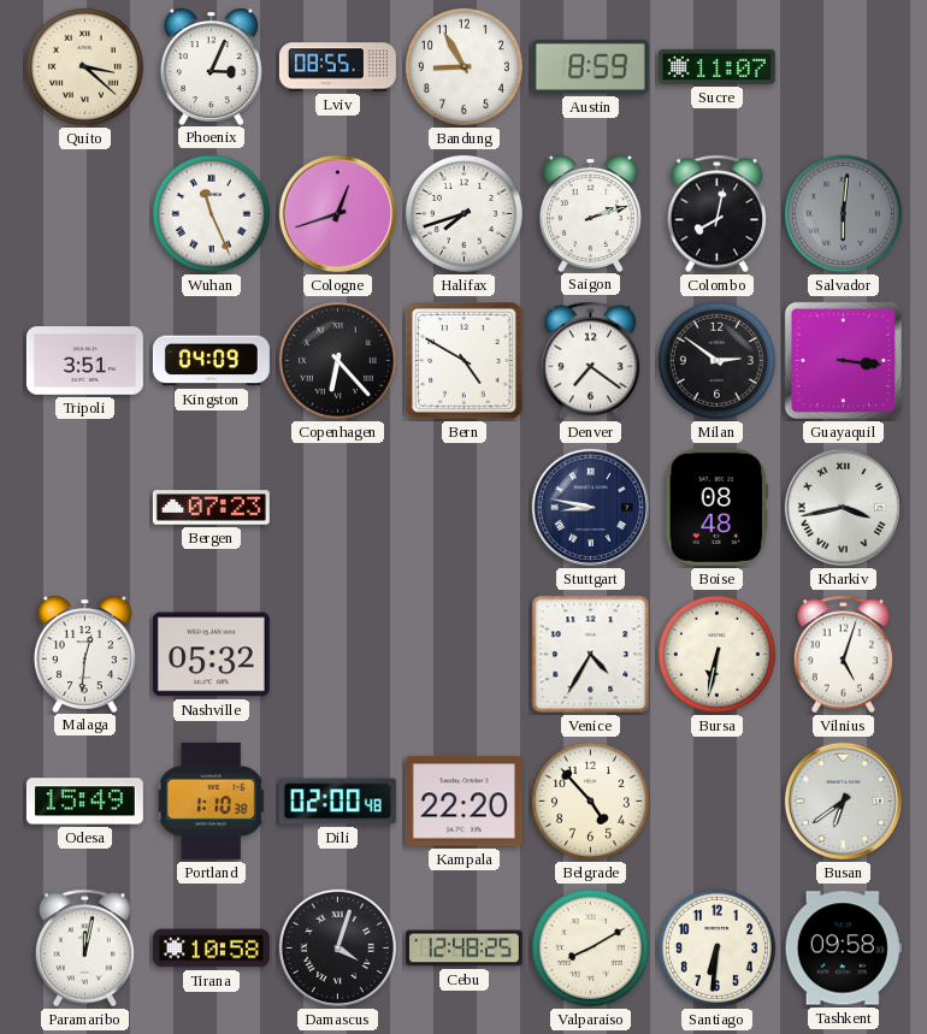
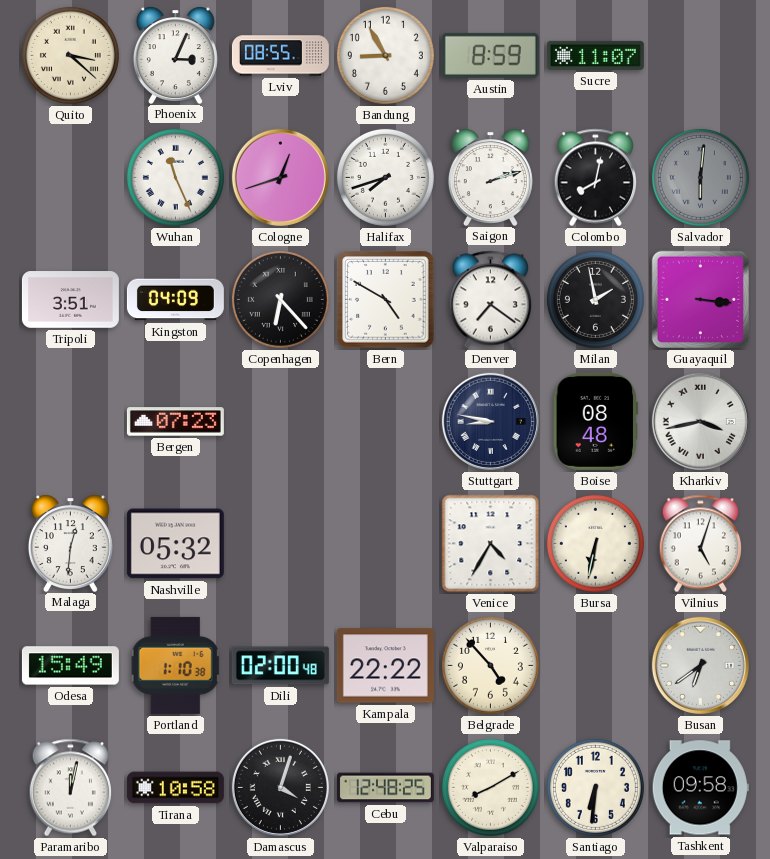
Milan: 2:51 -> 1:58
Kampala: 22:20 -> 22:22
